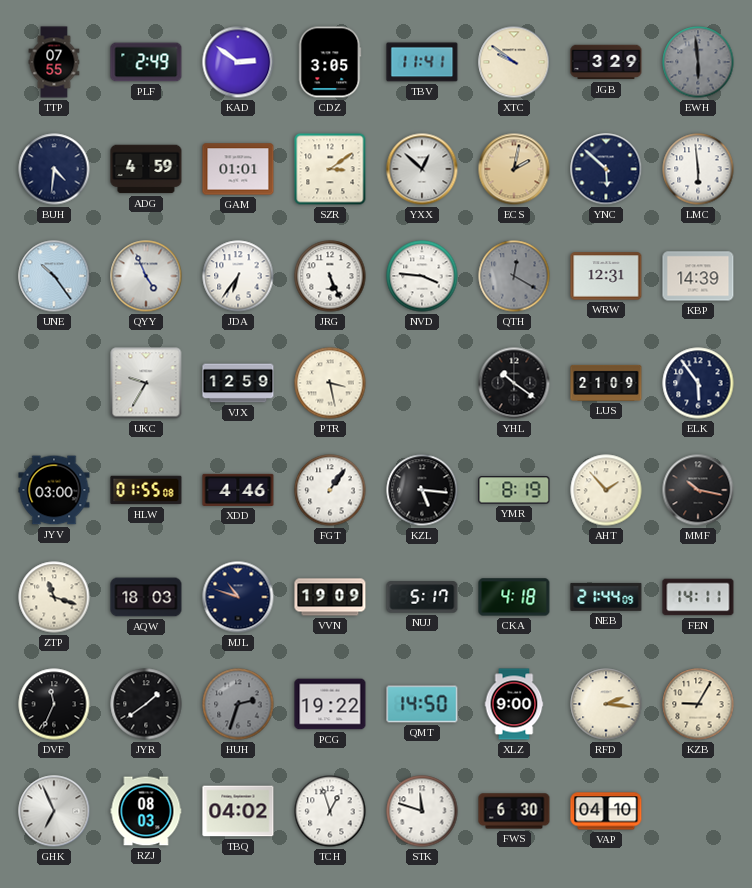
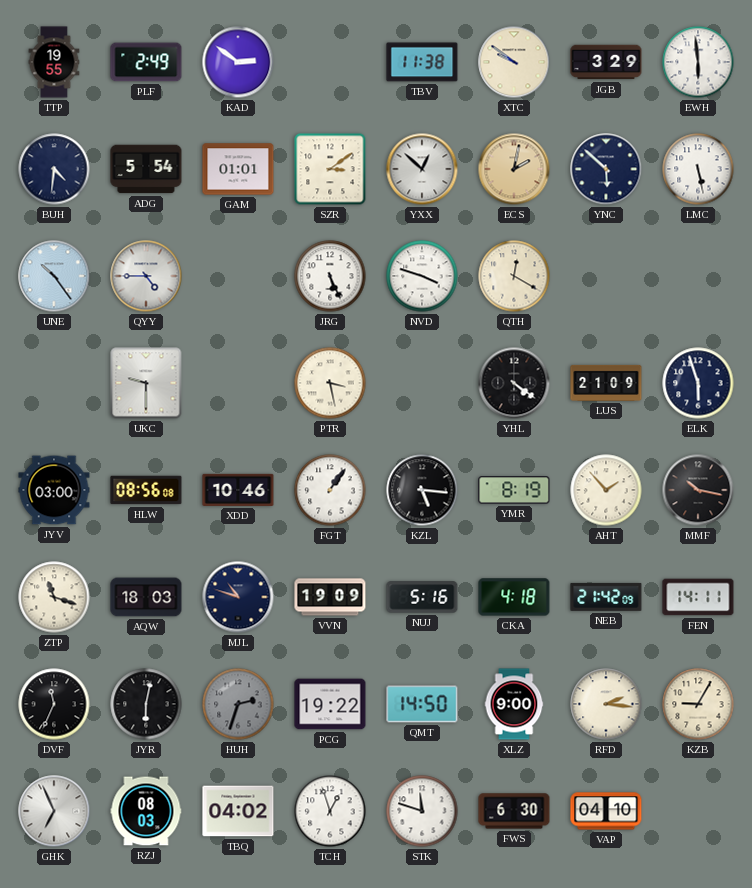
TTP: 07:55 -> 19:55
CDZ: 3:05 -> none
TBV: 11:41 -> 11:38
EWH dial: grey -> white
ADG: 4:59 -> 5:54
LMC: 5:59 -> 5:28
QYY: 4:56 -> 4:45
JDA: 6:36 -> none
NVD: 3:46 -> 3:48
QTH dial: grey -> cream
WRW: 12:31 -> none
KBP: 14:39 -> none
UKC: 9:35 -> 9:30
VJX: 12:59 -> none
YHL: 10:21 -> 4:21
ELK: 5:54 -> 5:57
HLW: 01:55 -> 08:56
XDD: 4:46 -> 10:46
NUJ: 5:17 -> 5:16
NEB: 21:44 -> 21:42
JYR: 1:39 -> 6:02
